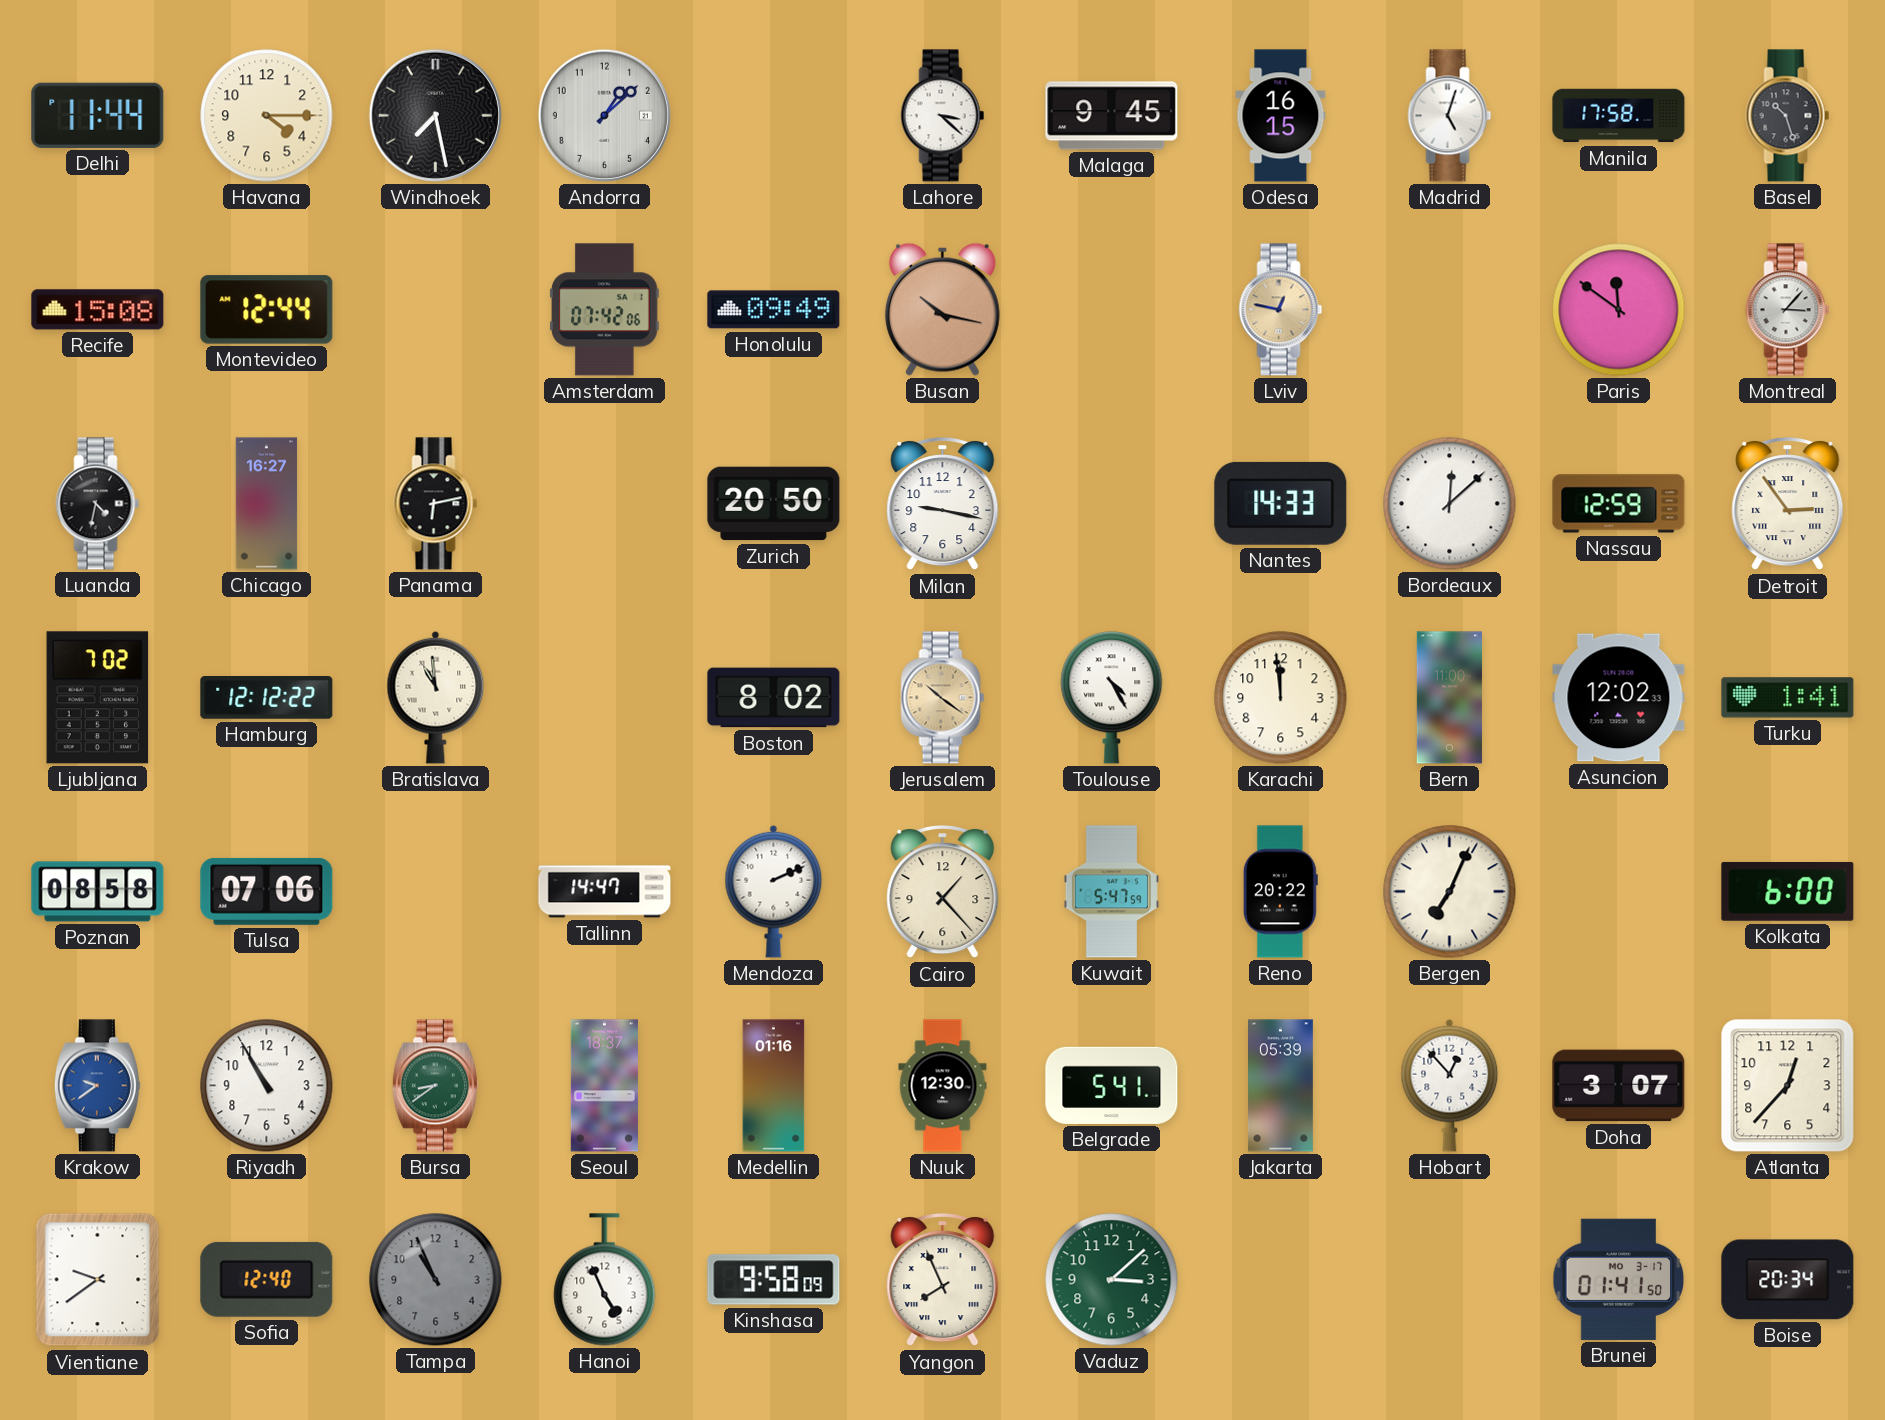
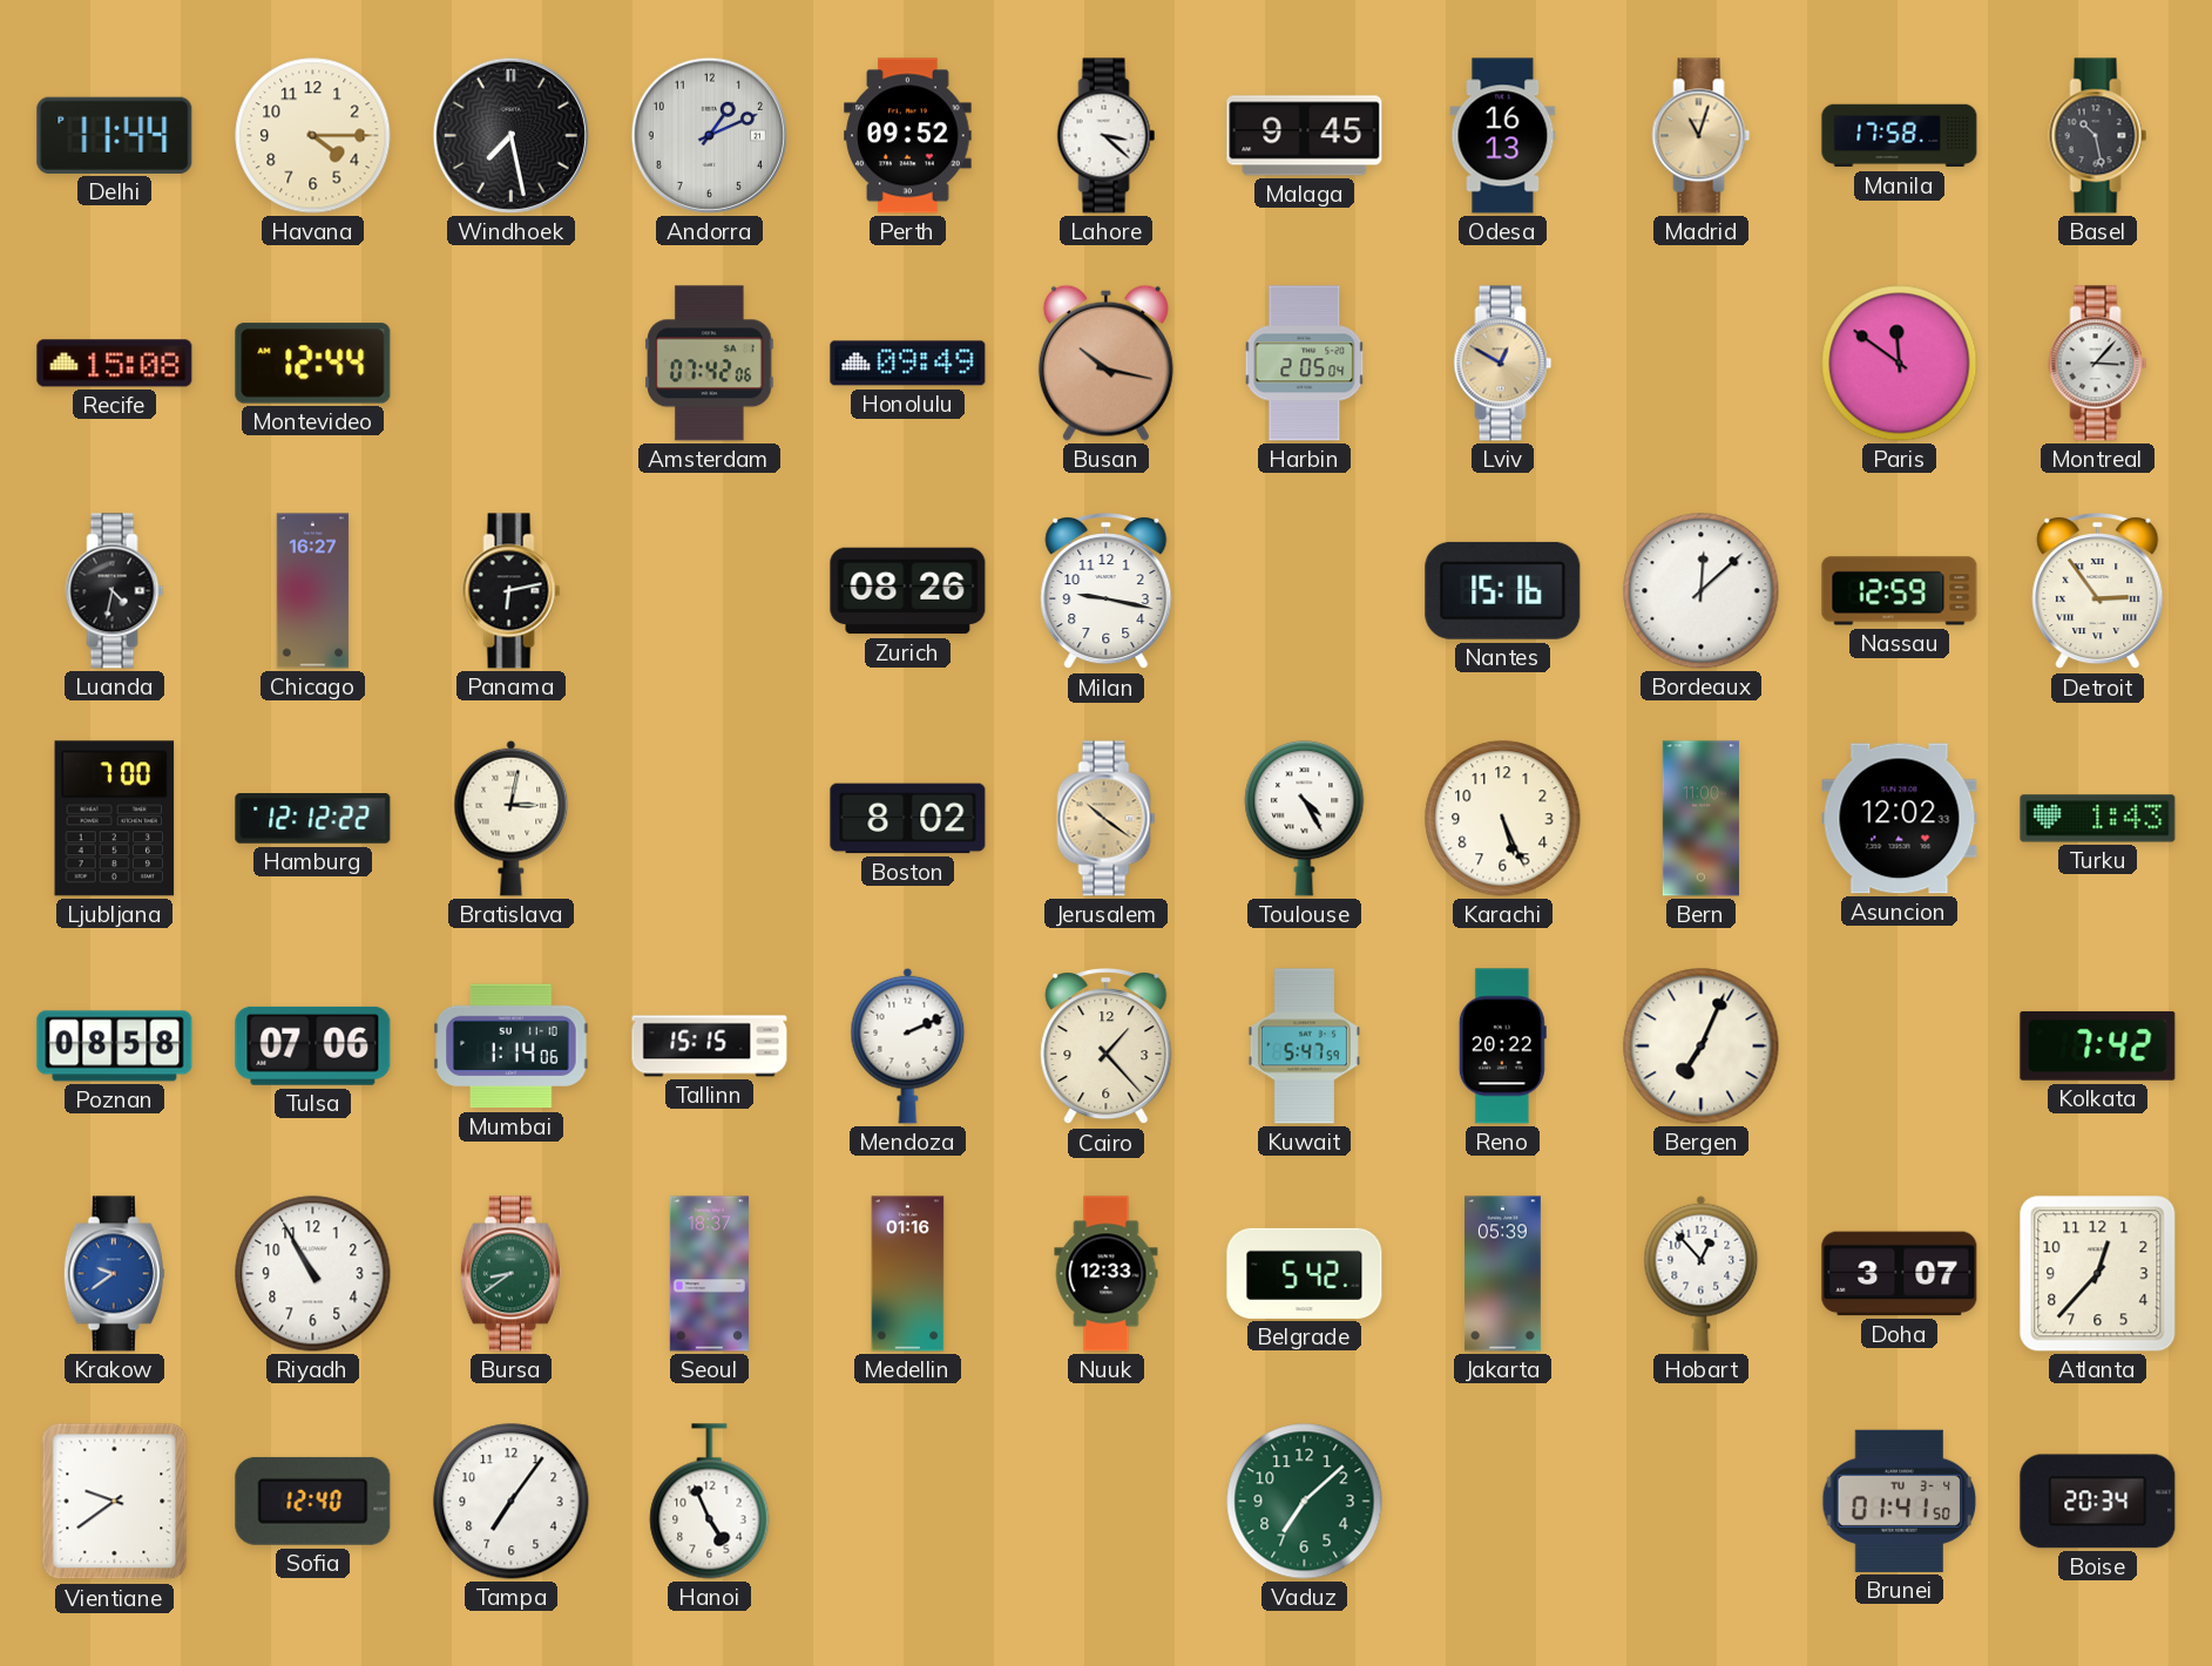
Andorra: 1:08 -> 1:11
Perth: none -> 09:52
Odesa: 16:15 -> 16:13
Madrid: 5:03 -> 11:03
Madrid dial: white -> champagne
Basel: 10:27 -> 10:28
Harbin: none -> 2:05
Lviv: 12:47 -> 12:50
Zurich: 20:50 -> 08:26
Nantes: 14:33 -> 15:16
Ljubljana: 7:02 -> 7:00
Bratislava: 10:59 -> 3:02
Karachi: 11:59 -> 5:26
Turku: 1:41 -> 1:43
Mumbai: none -> 1:14
Tallinn: 14:47 -> 15:15
Kolkata: 6:00 -> 7:42
Nuuk: 12:30 -> 12:33
Belgrade: 5:41 -> 5:42
Tampa: 10:56 -> 7:06
Tampa dial: grey -> white
Kinshasa: 9:58 -> none
Yangon: 7:56 -> none
Vaduz: 3:08 -> 7:08
Brunei date: MO 3-17 -> TU 3-4
